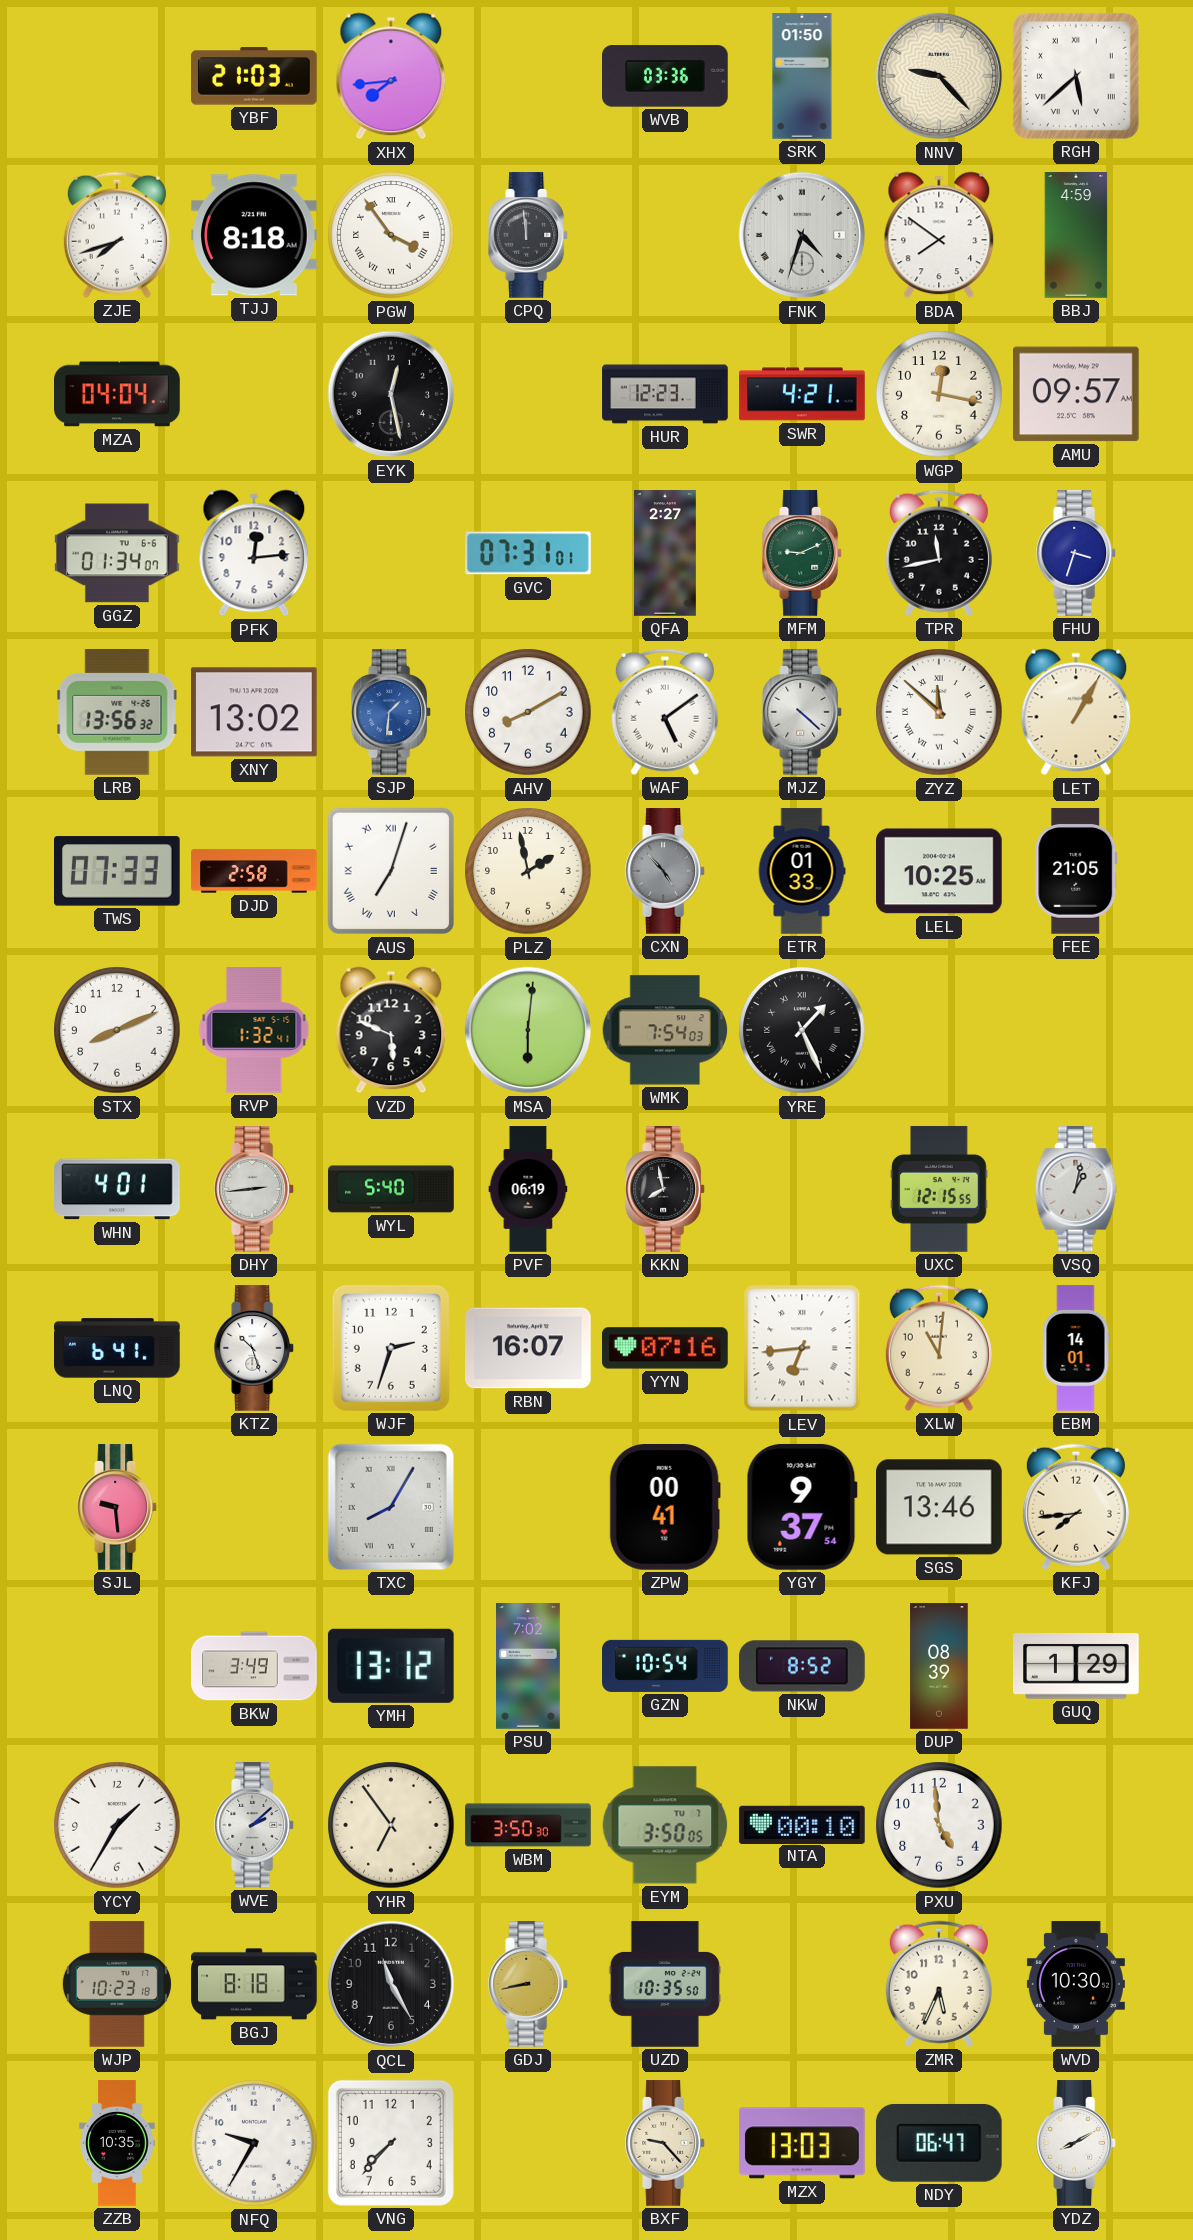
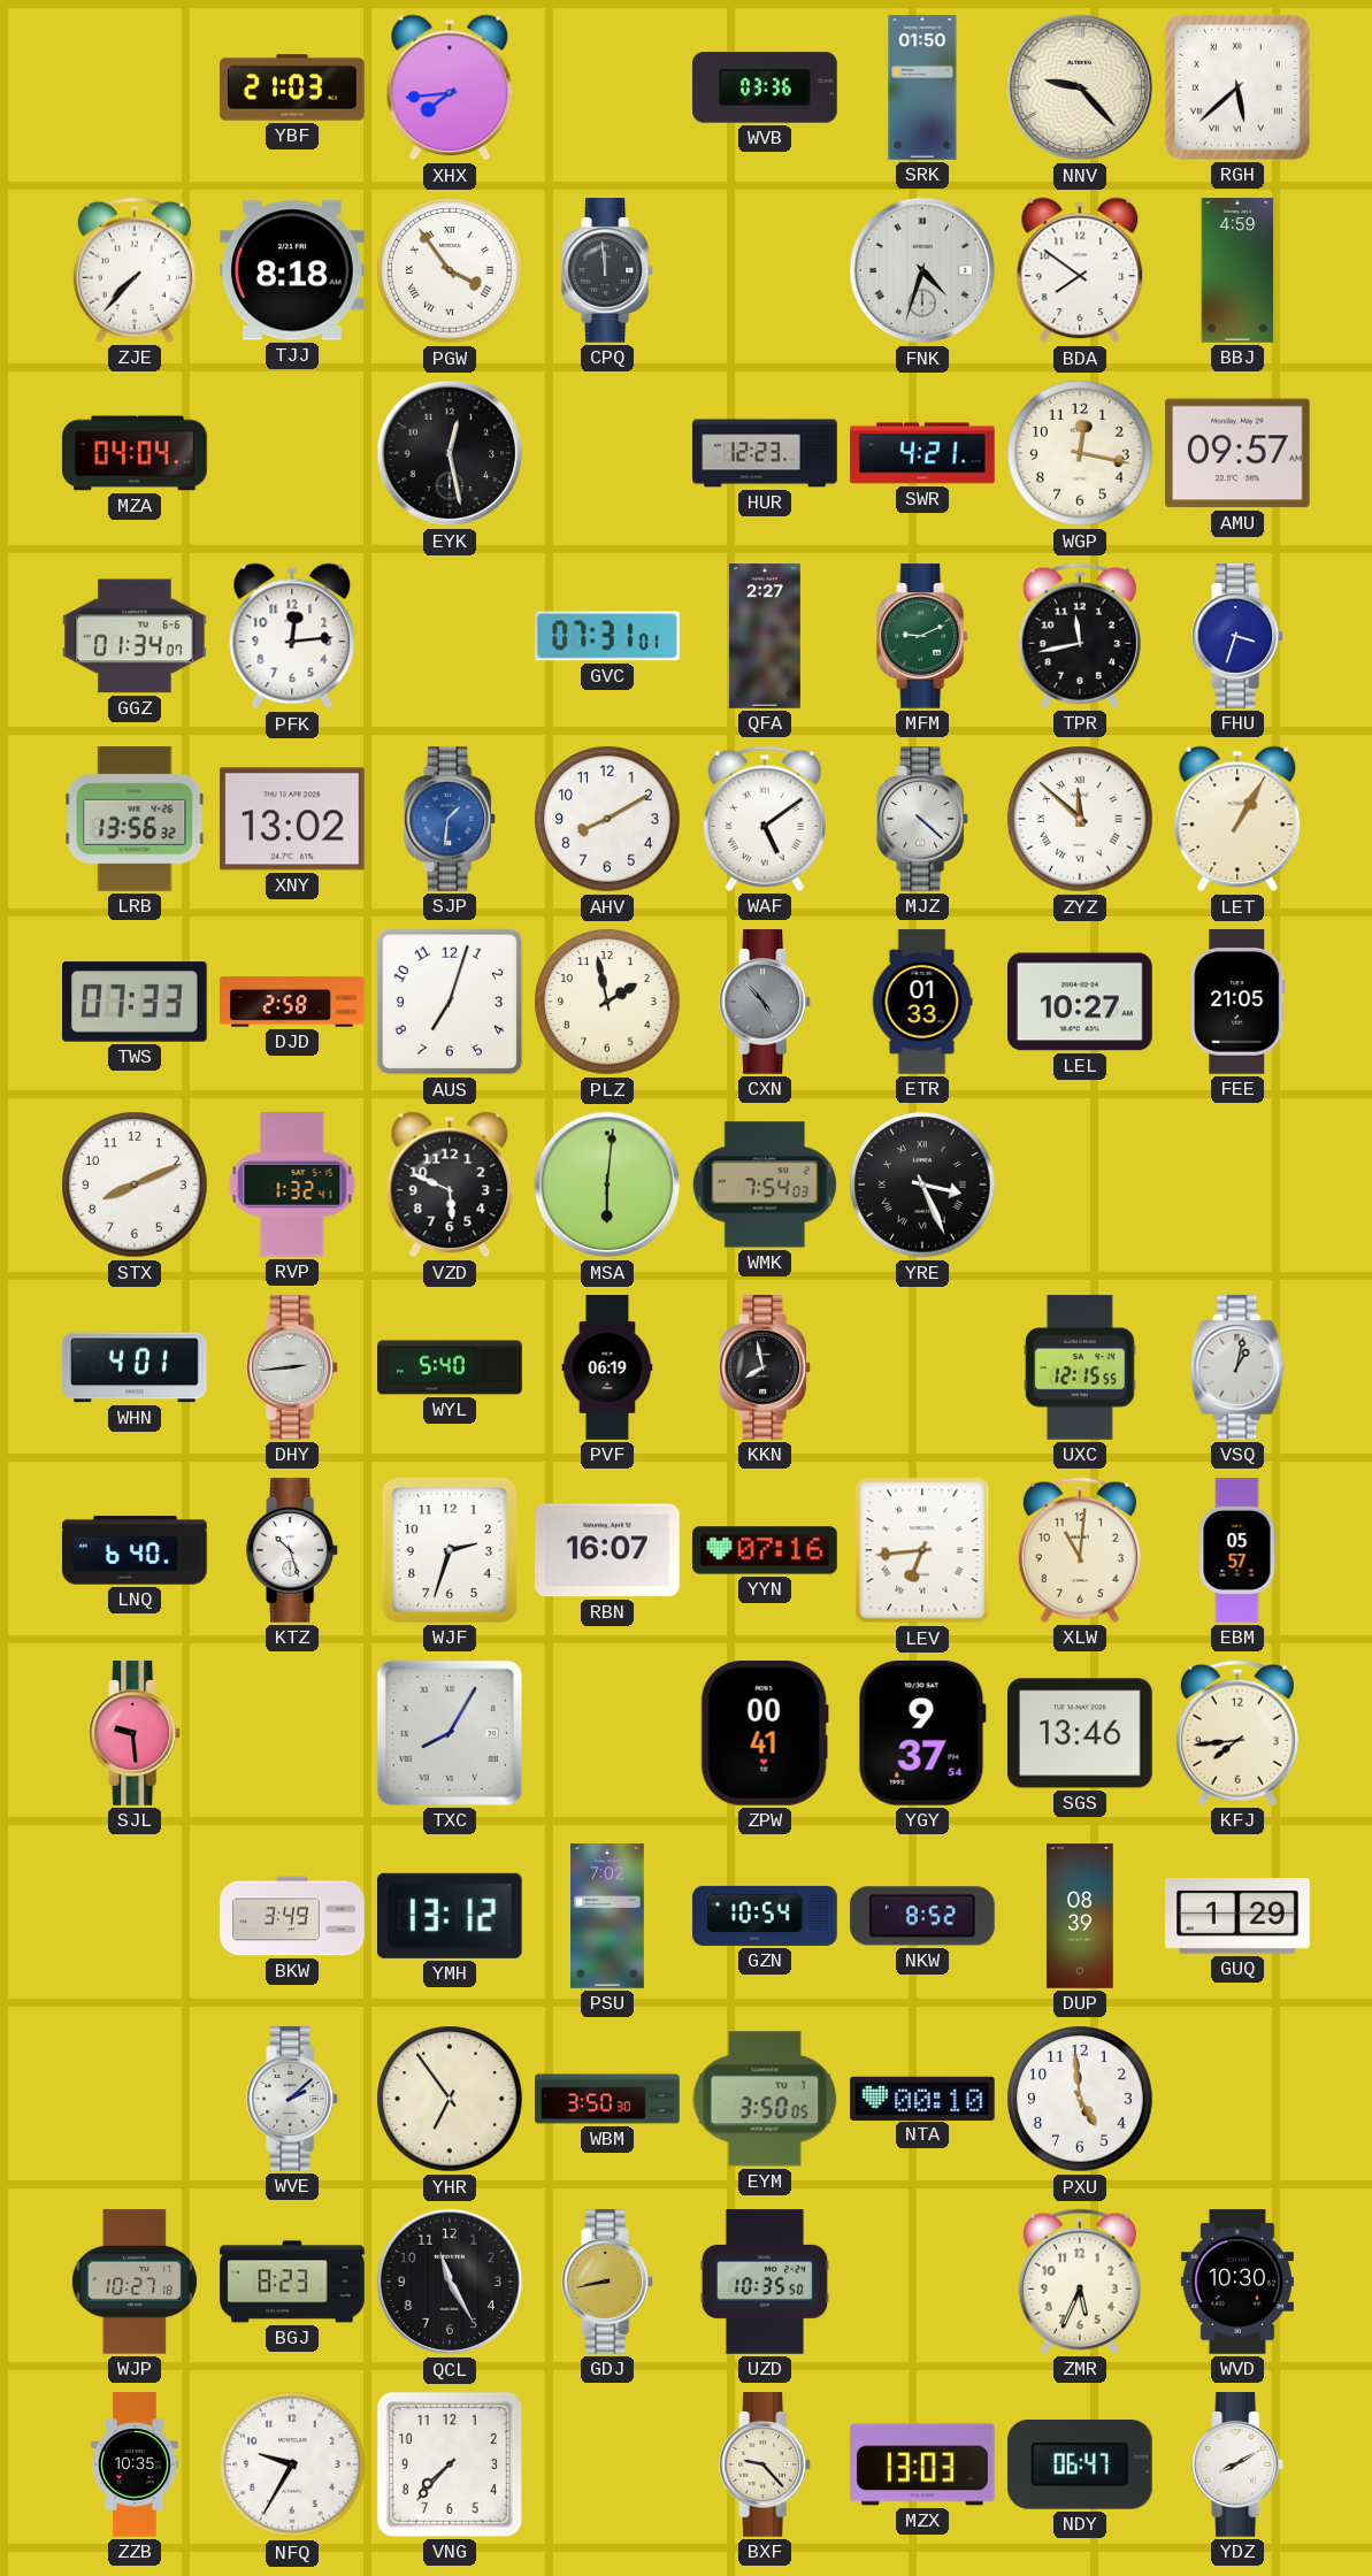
ZJE: 7:42 -> 7:37
AUS numerals: Roman -> Arabic
LEL: 10:25 -> 10:27
YRE: 1:26 -> 3:26
LNQ: 6:41 -> 6:40
EBM: 14:01 -> 05:57
YCY: 1:35 -> none
WJP: 10:23 -> 10:27
BGJ: 8:18 -> 8:23
